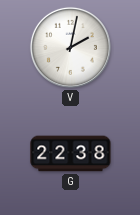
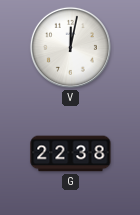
V: 2:02 -> 12:02
